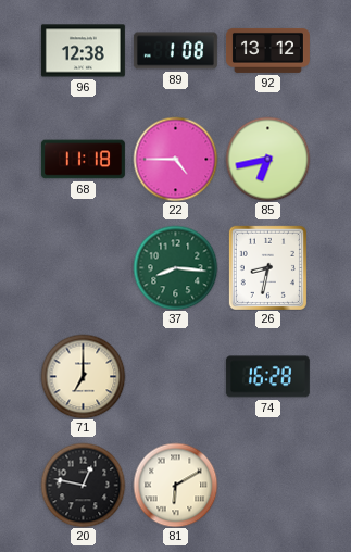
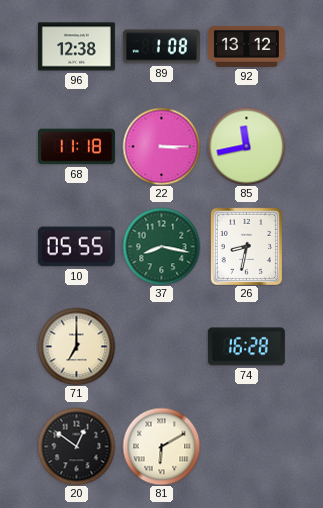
22: 4:45 -> 3:15
85: 6:43 -> 11:43
10: none -> 05:55
37: 8:16 -> 8:17
20: 12:47 -> 12:51
